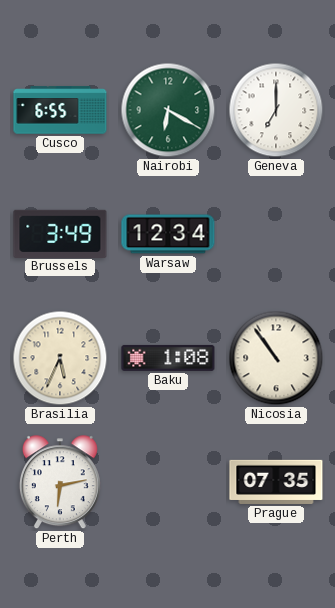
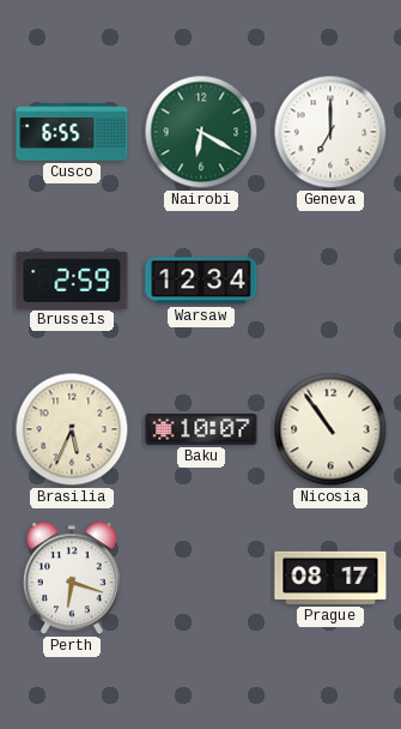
Brussels: 3:49 -> 2:59
Baku: 1:08 -> 10:07
Perth: 6:13 -> 6:18
Prague: 07:35 -> 08:17
